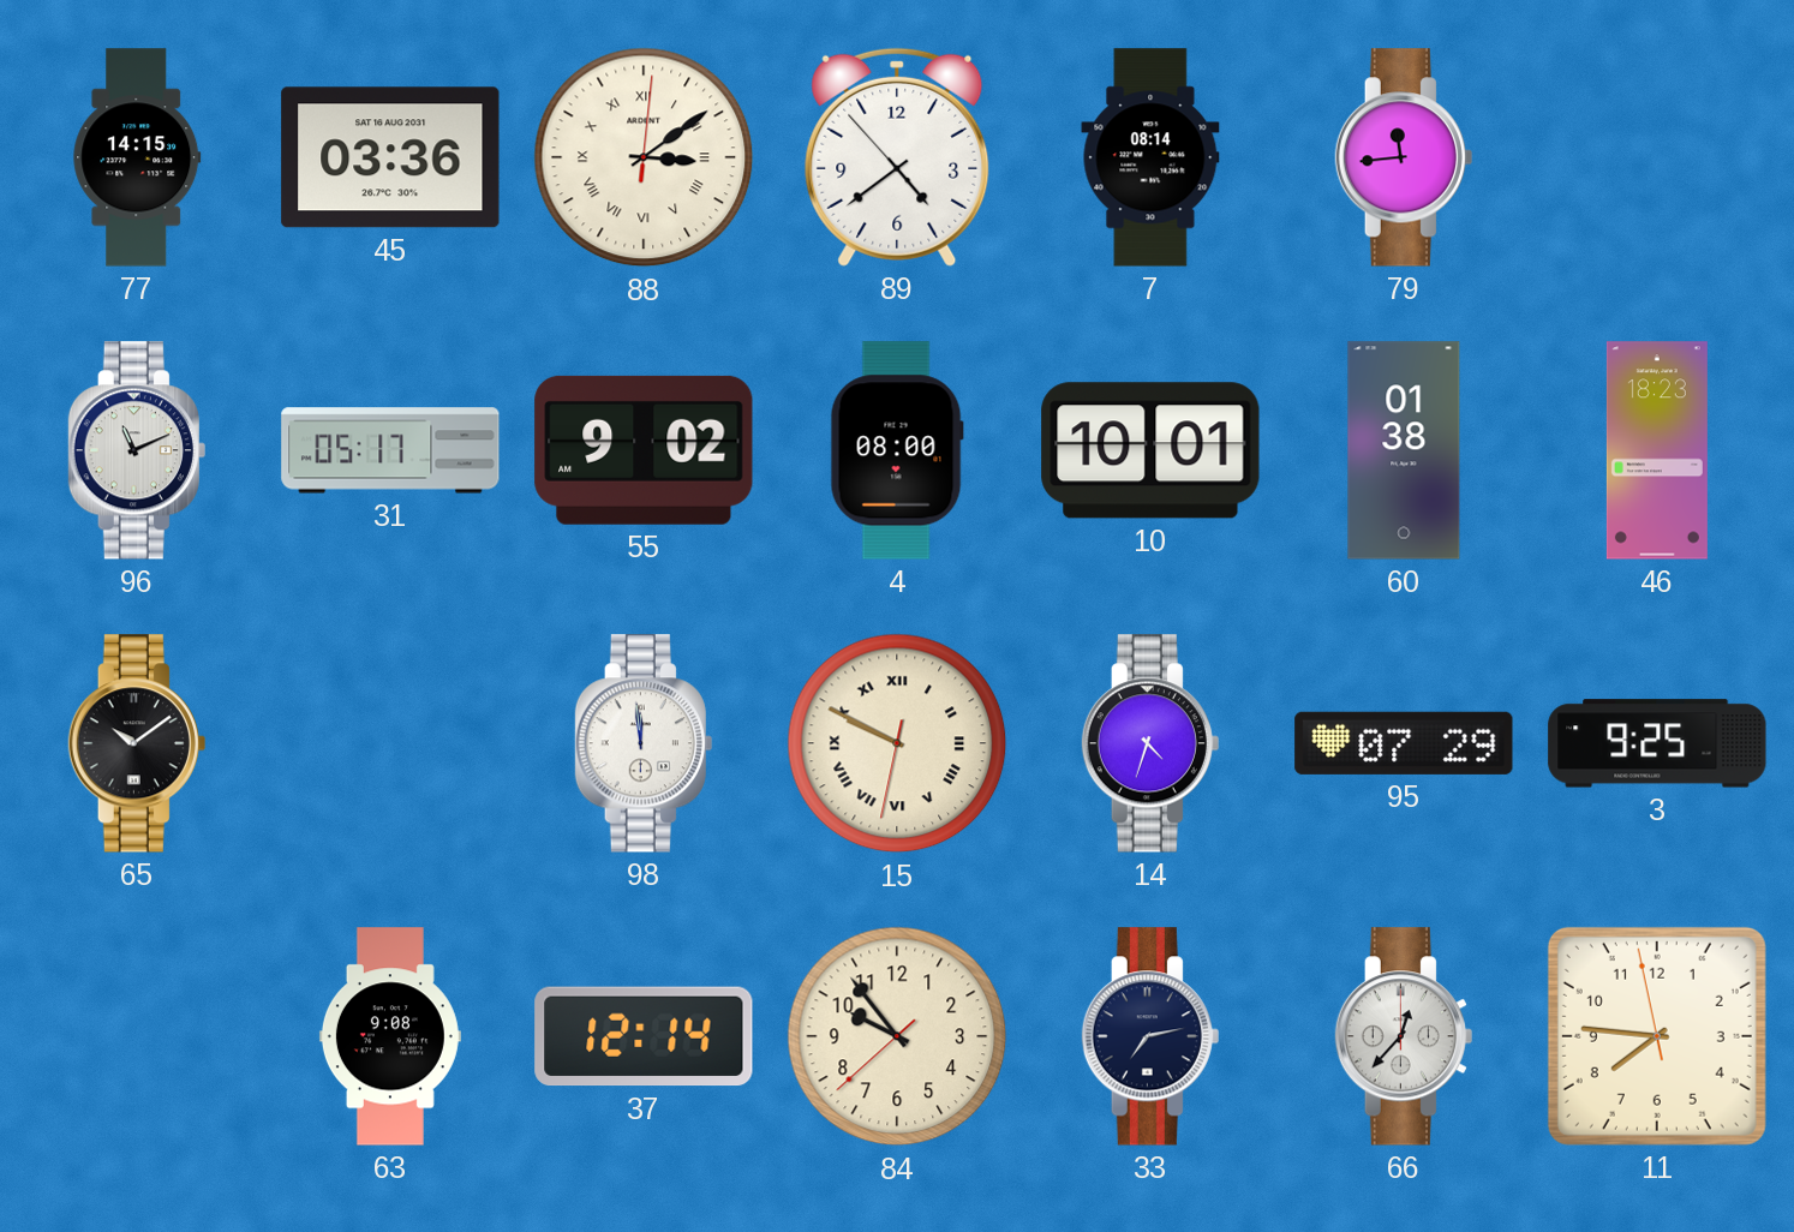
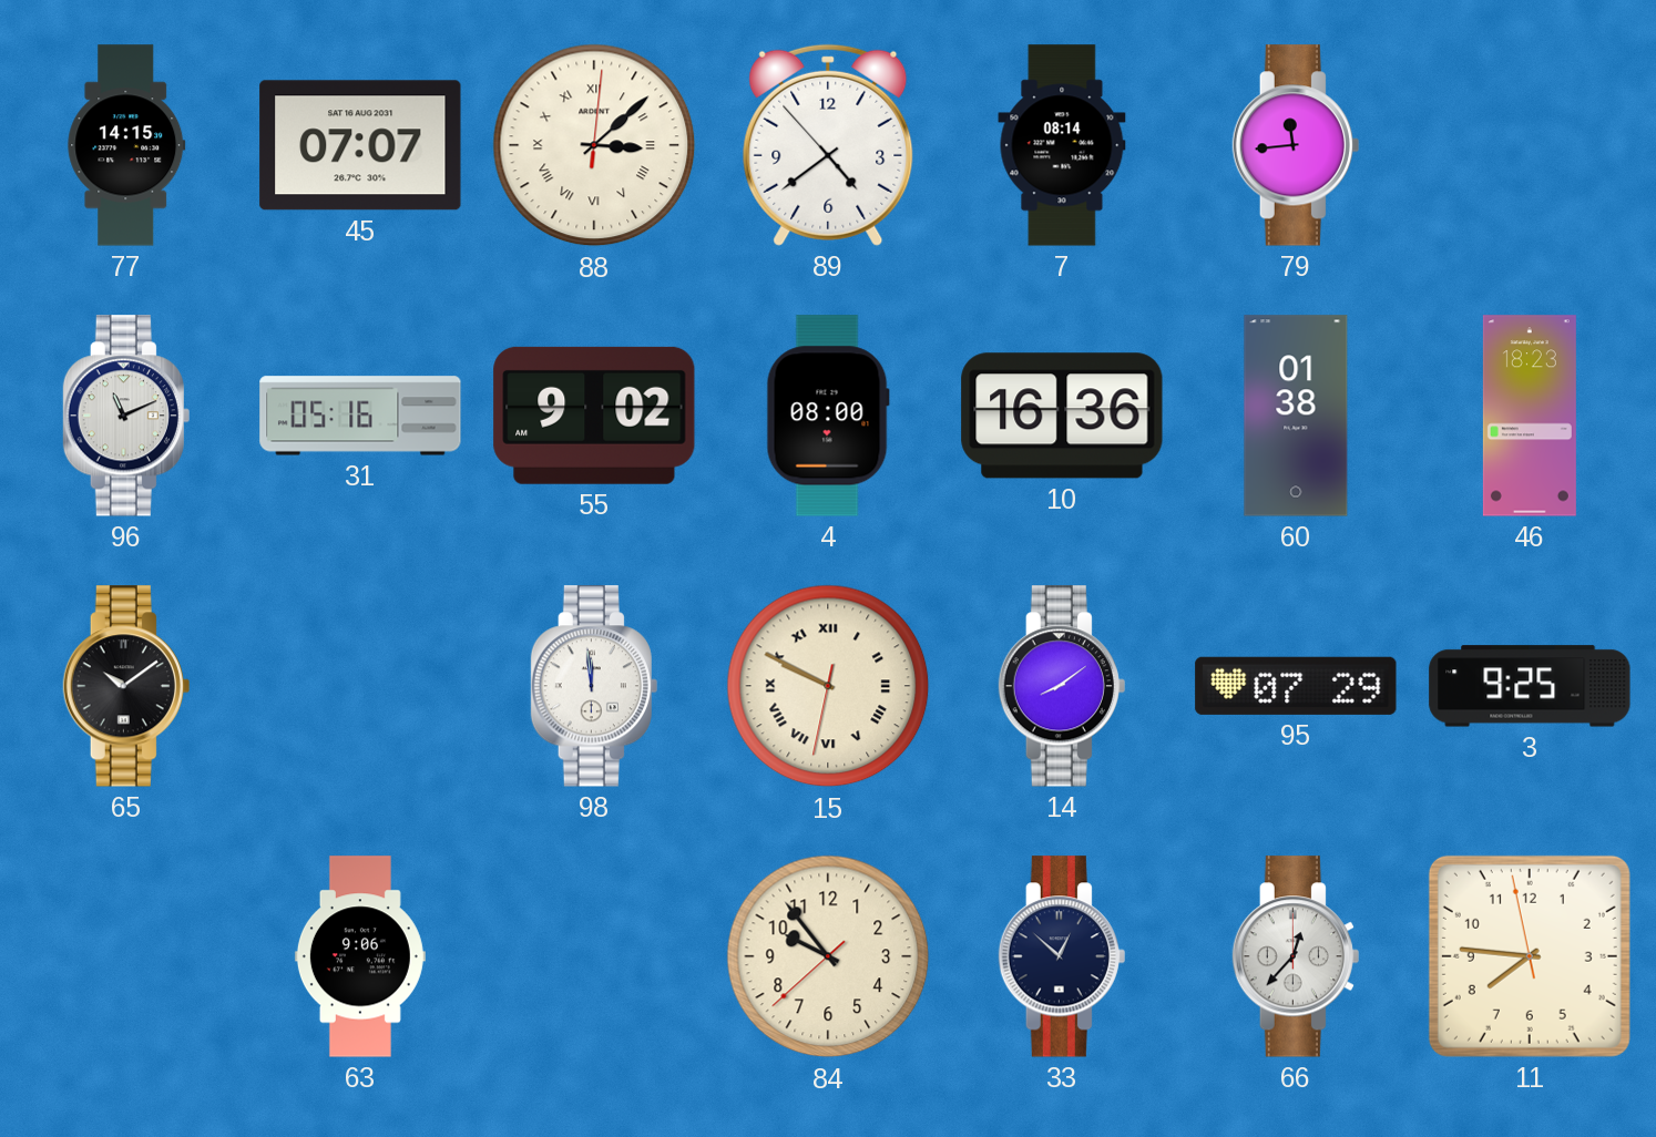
45: 03:36 -> 07:07
88: 3:09 -> 3:08
31: 05:17 -> 05:16
10: 10:01 -> 16:36
14: 4:33 -> 8:09
63: 9:08 -> 9:06
37: 12:14 -> none
33: 7:13 -> 12:52
